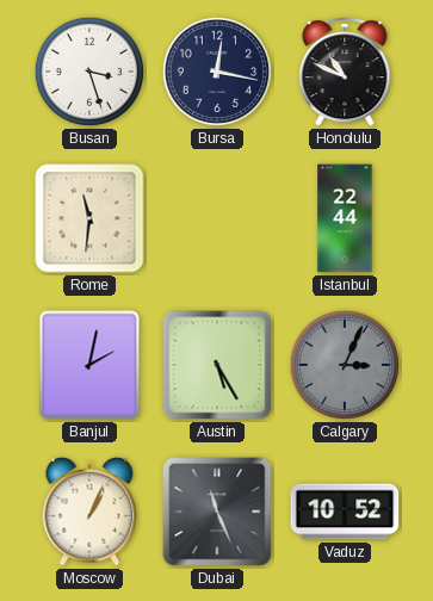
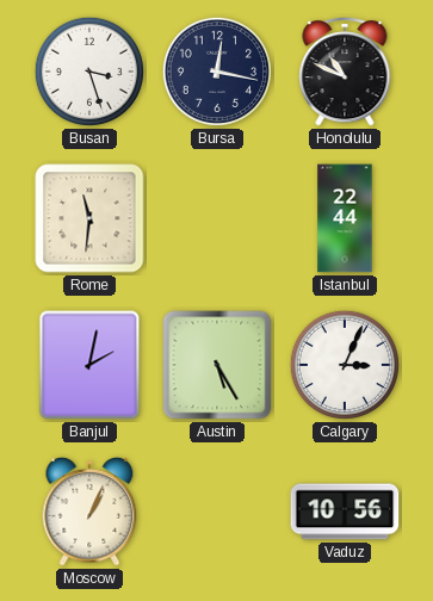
Calgary dial: grey -> white
Dubai: 11:26 -> none
Vaduz: 10:52 -> 10:56
